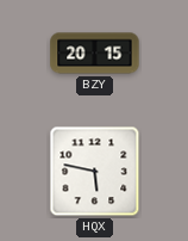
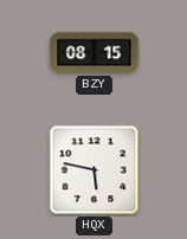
BZY: 20:15 -> 08:15
